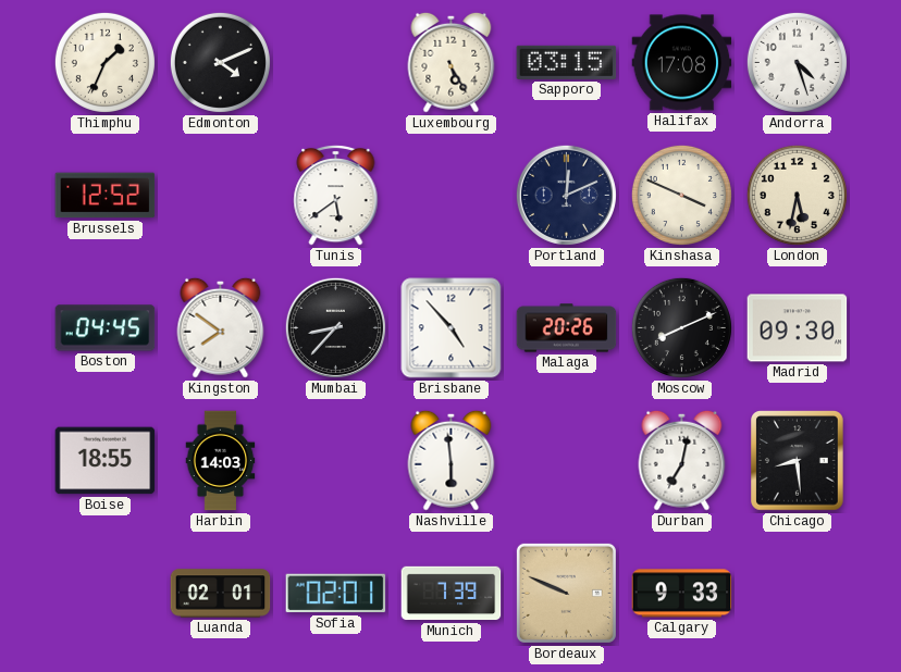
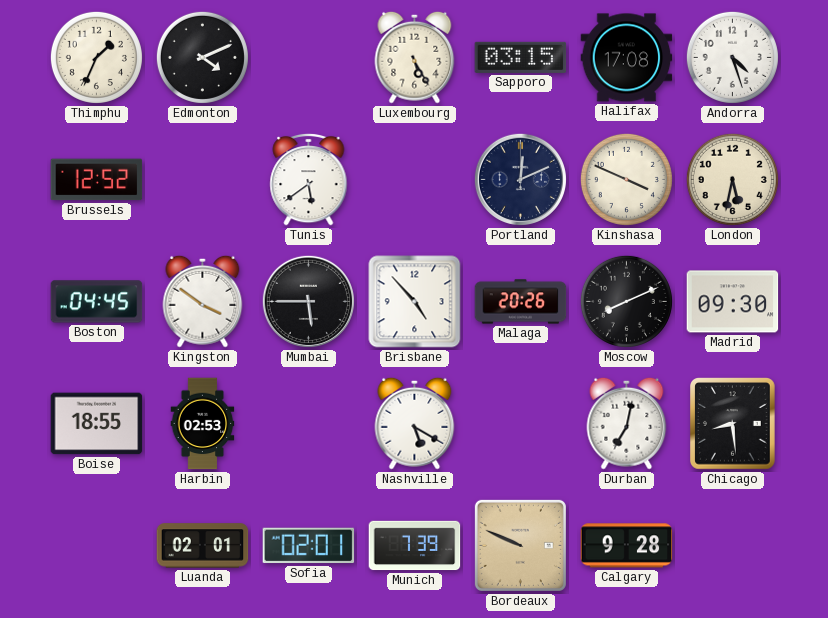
Kingston: 7:51 -> 3:51
Mumbai: 8:37 -> 5:45
Harbin: 14:03 -> 02:53
Nashville: 5:59 -> 5:20
Calgary: 9:33 -> 9:28
